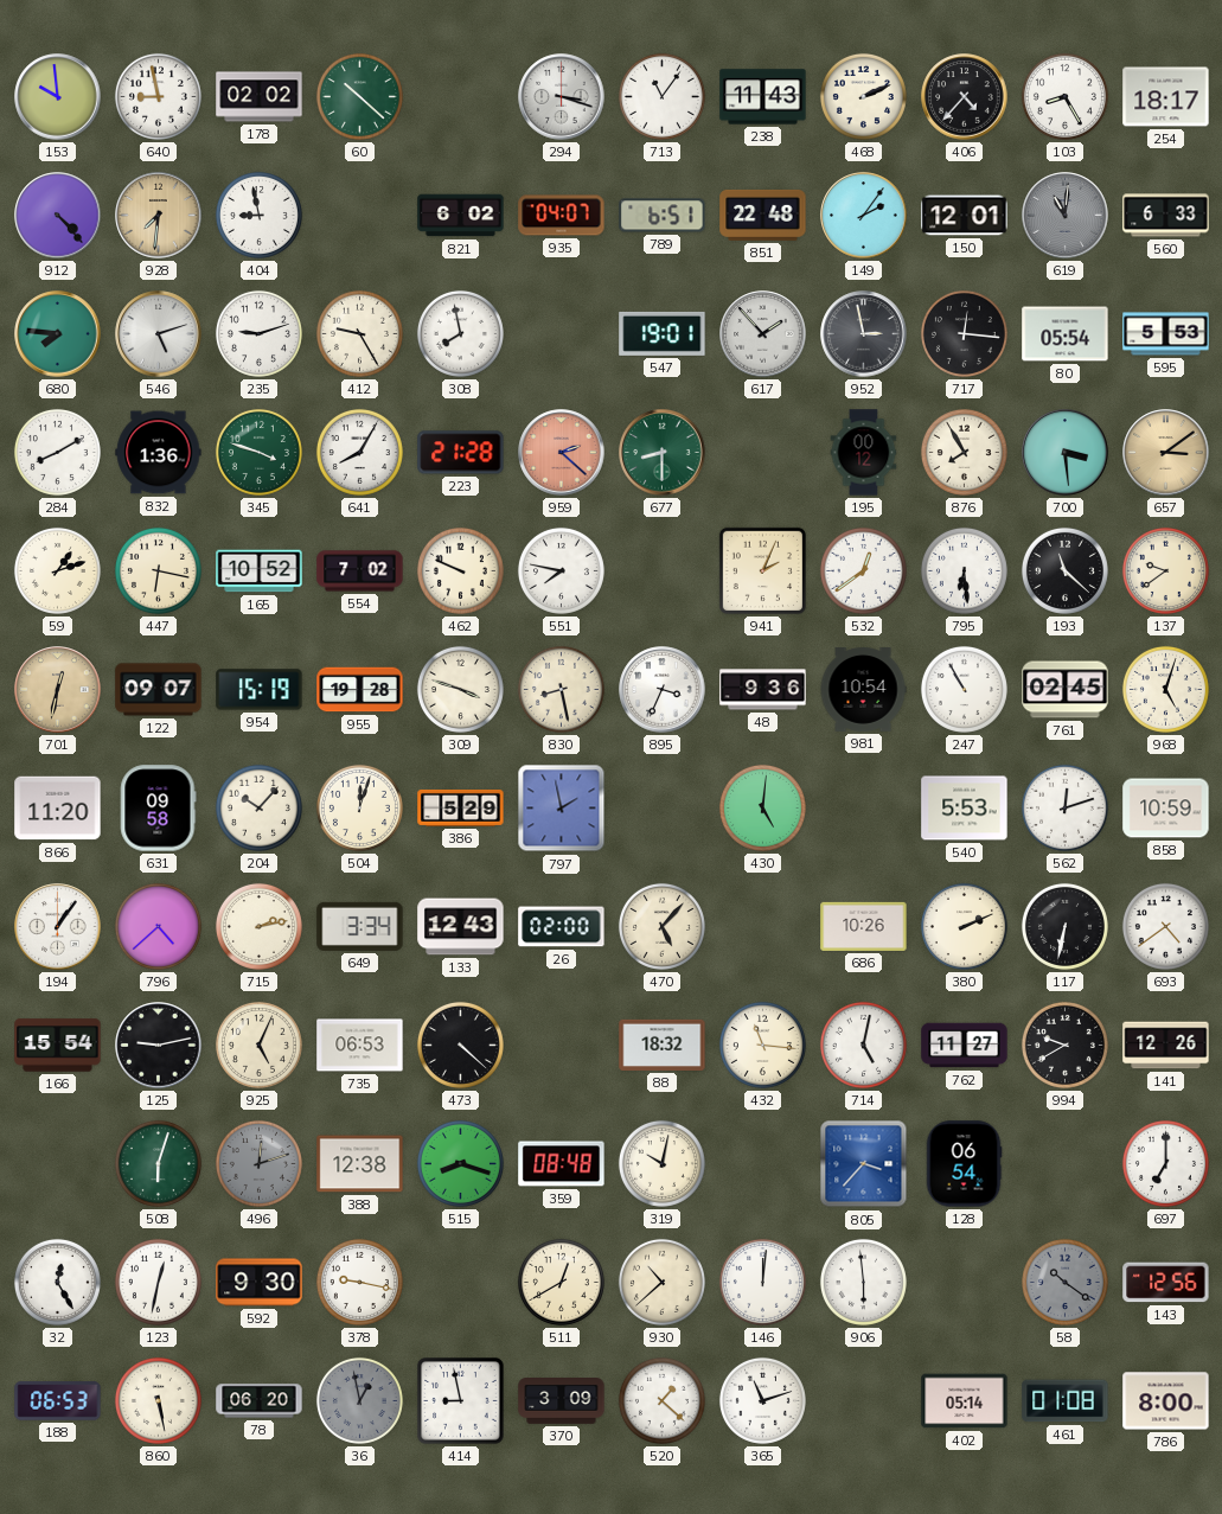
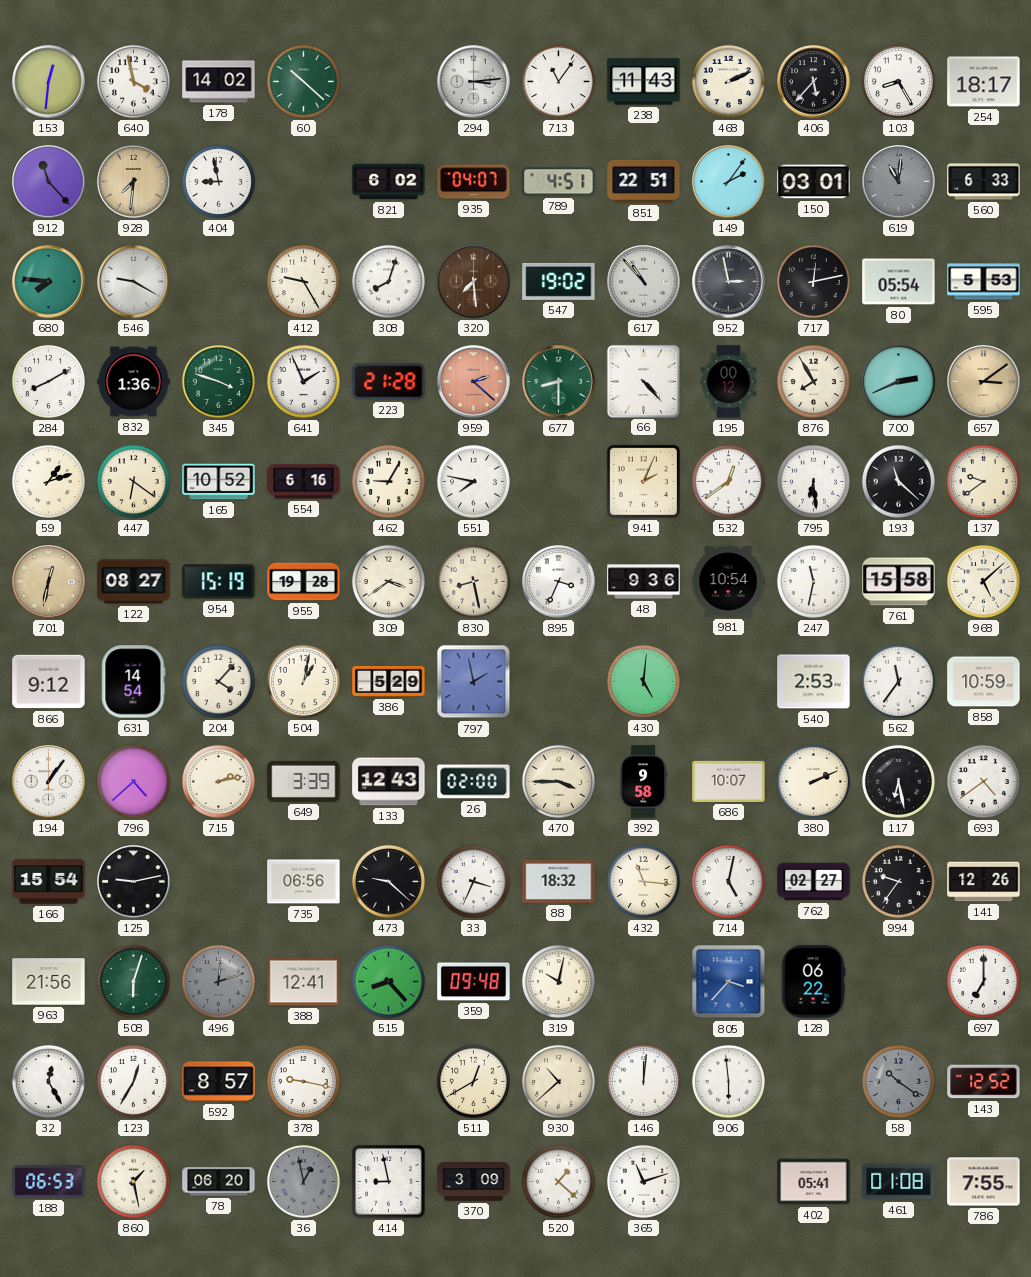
153: 9:59 -> 12:31
640: 8:58 -> 3:58
178: 02:02 -> 14:02
294: 3:18 -> 3:14
406: 4:37 -> 5:37
912: 4:23 -> 11:23
789: 6:51 -> 4:51
851: 22:48 -> 22:51
150: 12:01 -> 03:01
546: 5:12 -> 9:20
235: 9:12 -> none
308: 7:58 -> 8:03
320: none -> 7:29
547: 19:01 -> 19:02
617: 1:53 -> 10:53
717: 12:16 -> 12:13
641: 8:05 -> 1:56
66: none -> 4:23
700: 3:29 -> 2:41
447: 6:17 -> 6:21
554: 7:02 -> 6:16
462: 9:49 -> 9:05
122: 09:07 -> 08:27
309: 3:48 -> 3:39
247: 10:55 -> 11:32
761: 02:45 -> 15:58
968: 5:03 -> 5:08
866: 11:20 -> 9:12
631: 09:58 -> 14:54
204: 10:07 -> 4:07
504: 12:03 -> 1:02
540: 5:53 -> 2:53
562: 12:12 -> 11:36
649: 3:34 -> 3:39
470: 5:07 -> 3:45
392: none -> 9:58
686: 10:26 -> 10:07
117: 6:32 -> 6:28
925: 5:04 -> none
735: 06:53 -> 06:56
473: 4:22 -> 9:22
33: none -> 3:34
762: 11:27 -> 02:27
994: 9:40 -> 9:36
963: none -> 21:56
388: 12:38 -> 12:41
515: 8:18 -> 8:23
359: 08:48 -> 09:48
128: 06:54 -> 06:22
123: 12:32 -> 12:35
592: 9:30 -> 8:57
143: 12:56 -> 12:52
860: 5:28 -> 1:28
402: 05:14 -> 05:41
786: 8:00 -> 7:55
